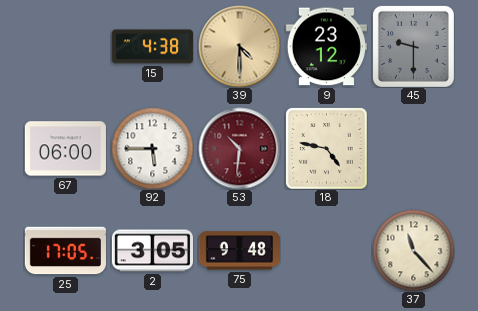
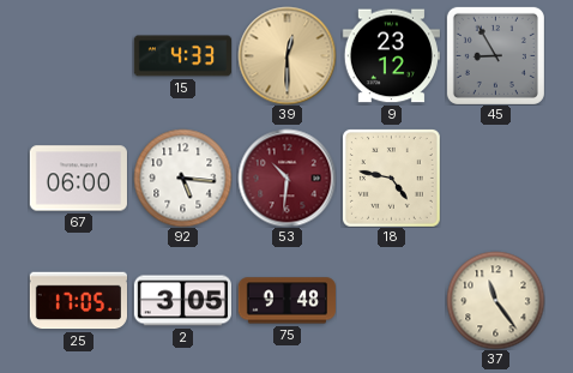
15: 4:38 -> 4:33
39: 4:30 -> 12:30
45: 9:30 -> 8:55
92: 5:45 -> 5:16
37: 11:23 -> 11:24
